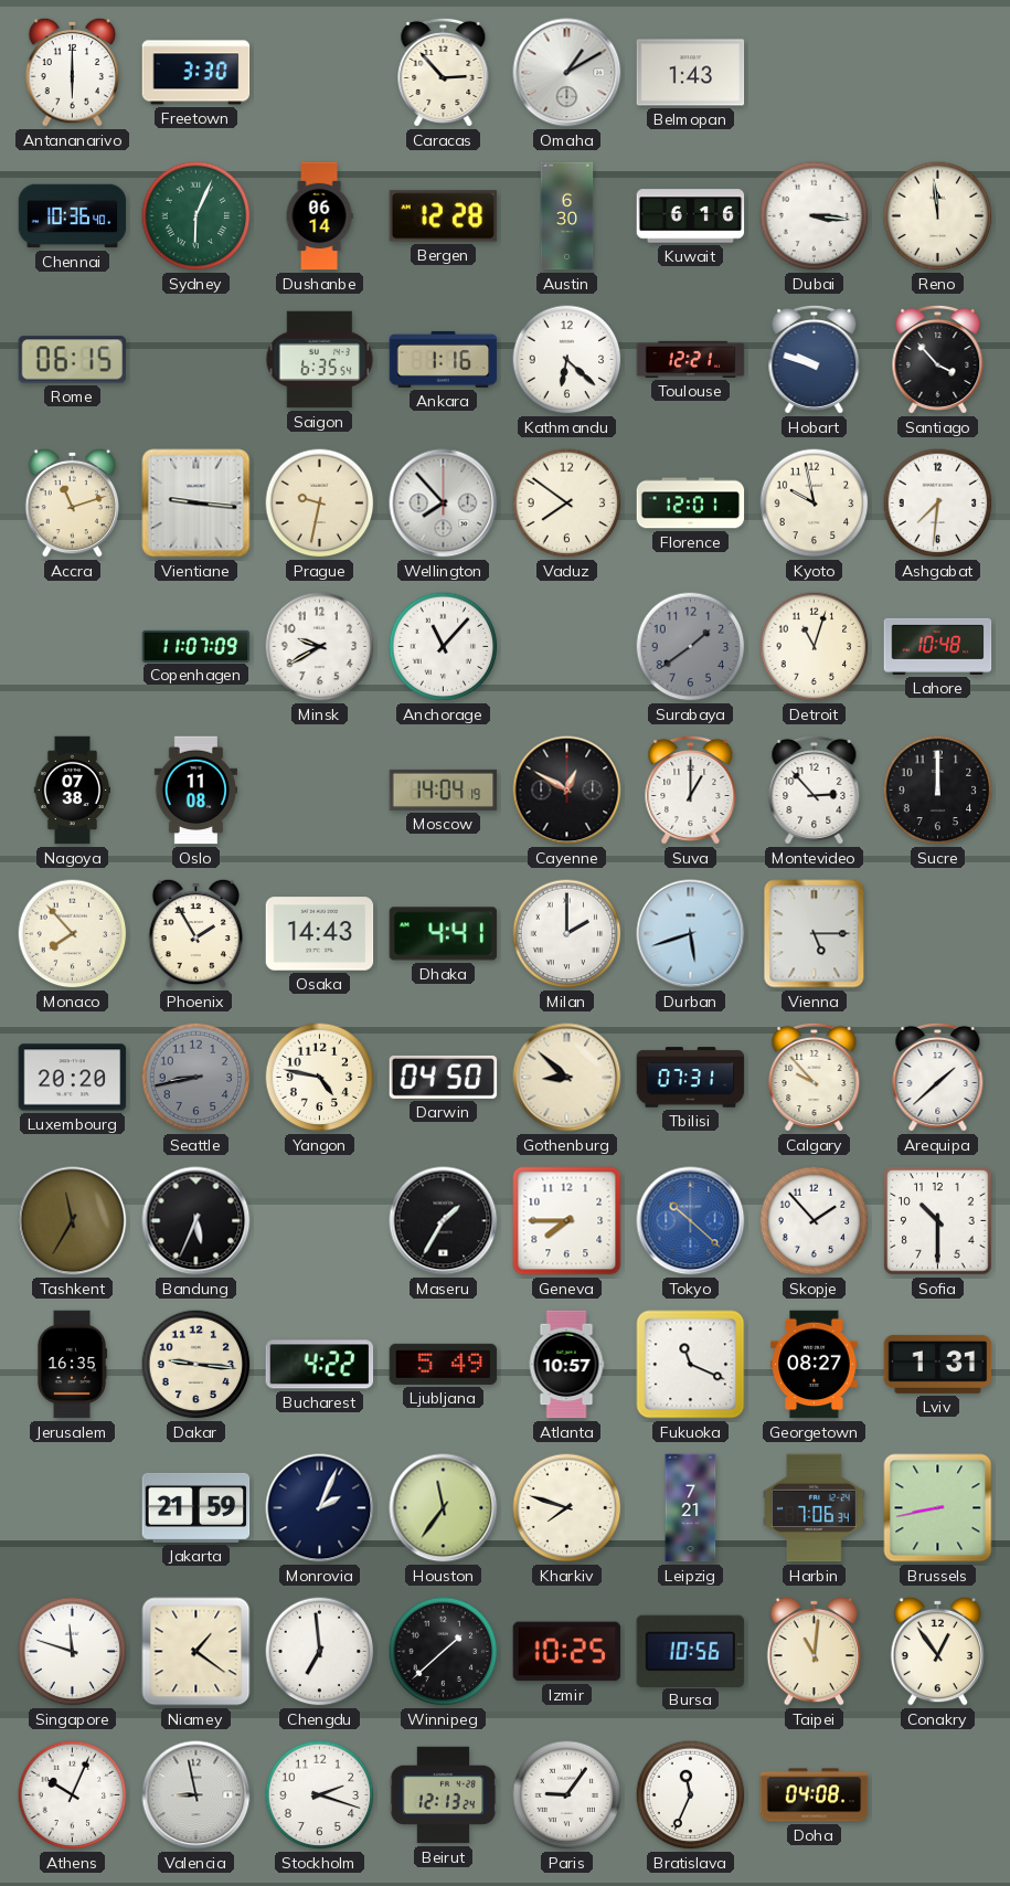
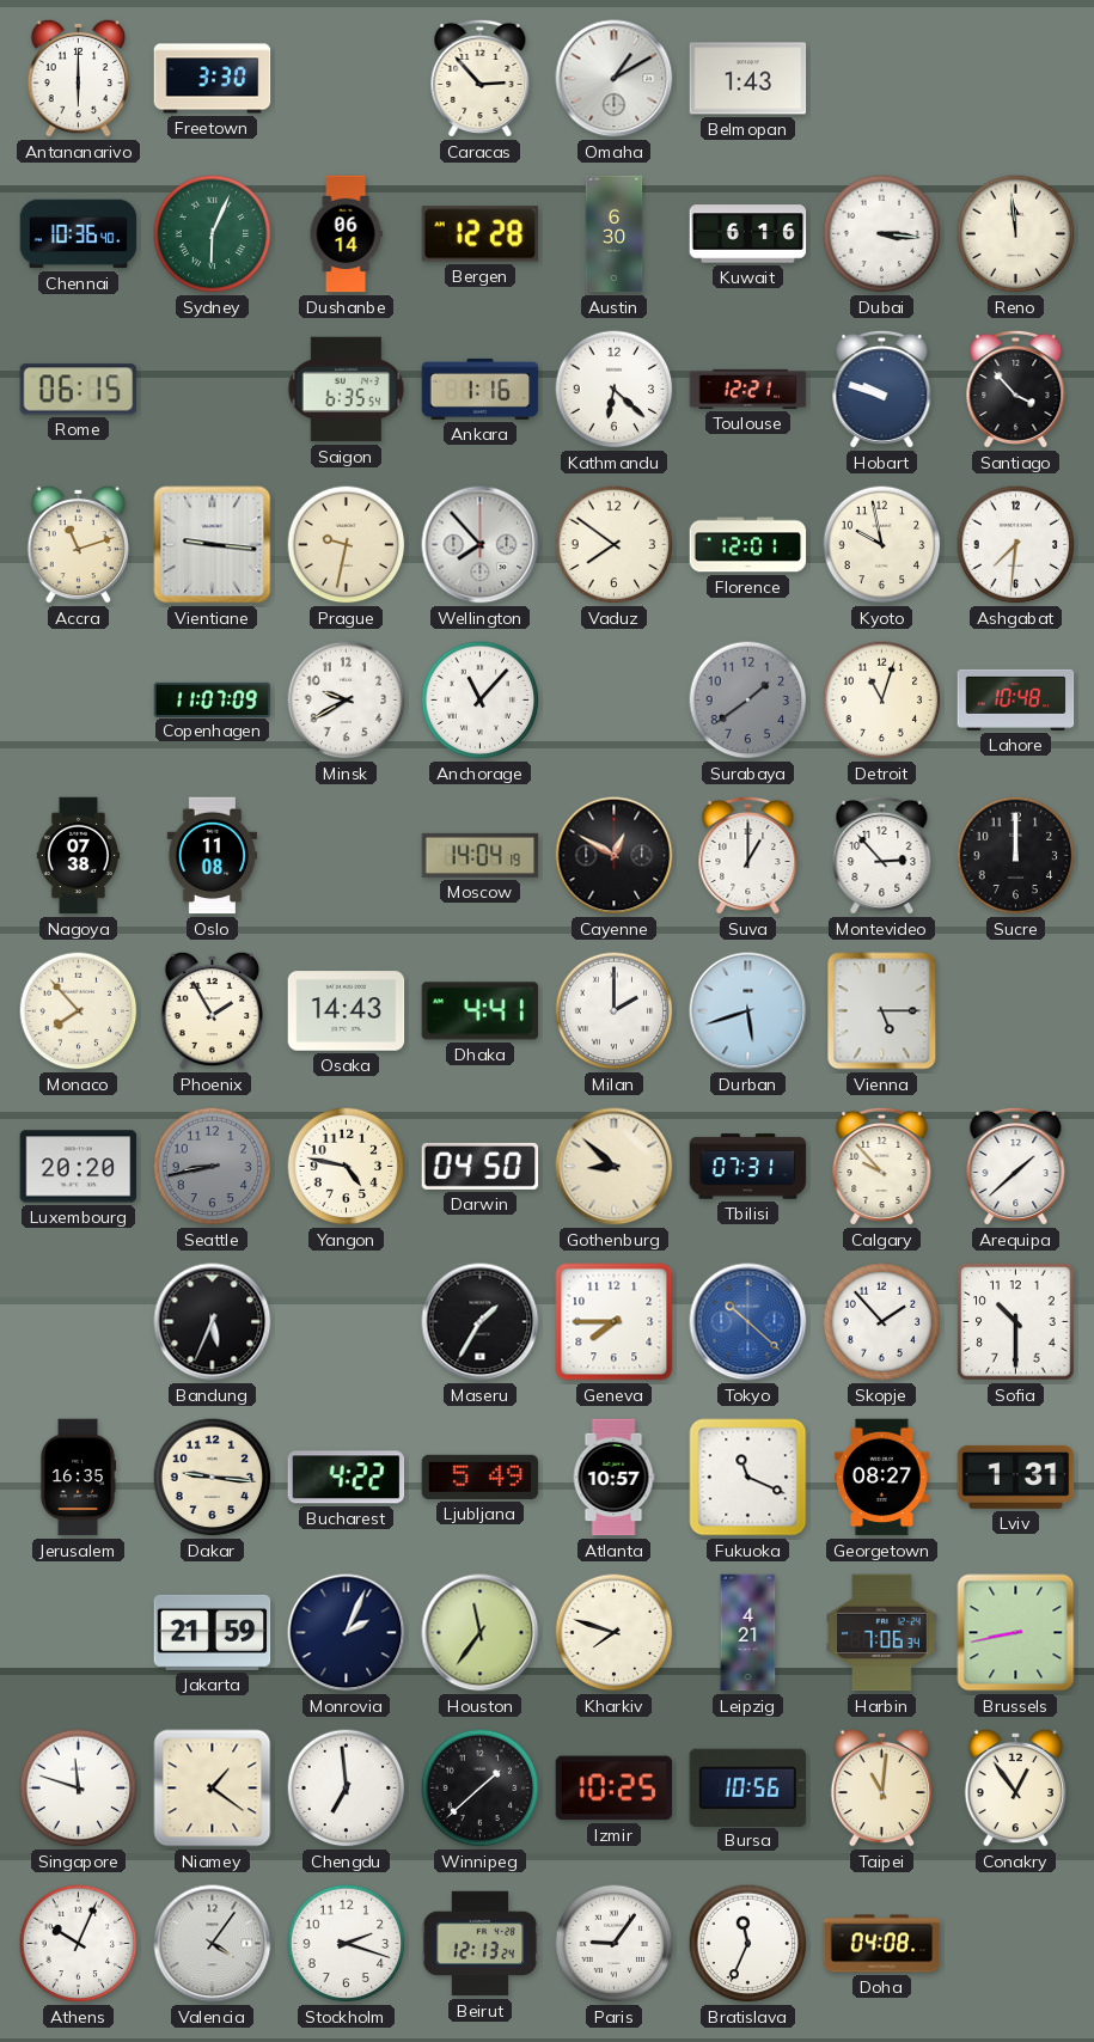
Tashkent: 11:35 -> none
Leipzig: 7:21 -> 4:21
Valencia: 8:58 -> 4:06
